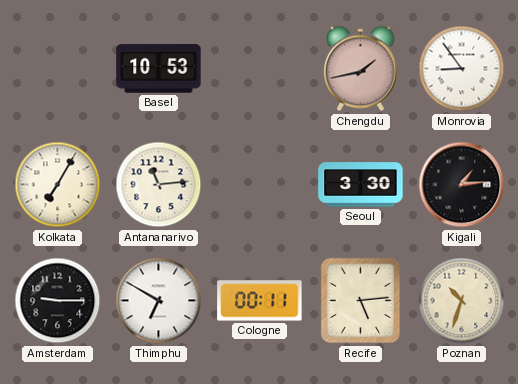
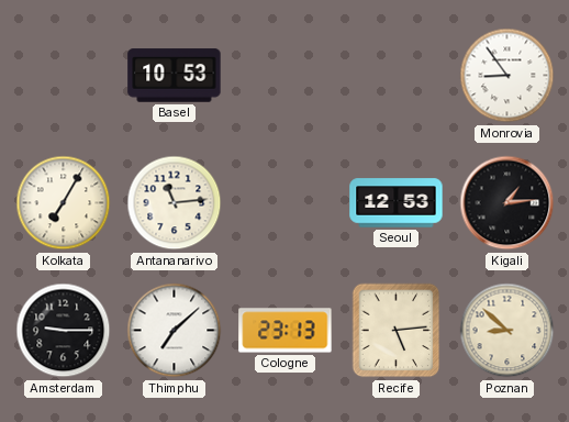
Chengdu: 1:43 -> none
Seoul: 3:30 -> 12:53
Thimphu: 6:50 -> 7:08
Cologne: 00:11 -> 23:13
Poznan: 10:33 -> 8:52
